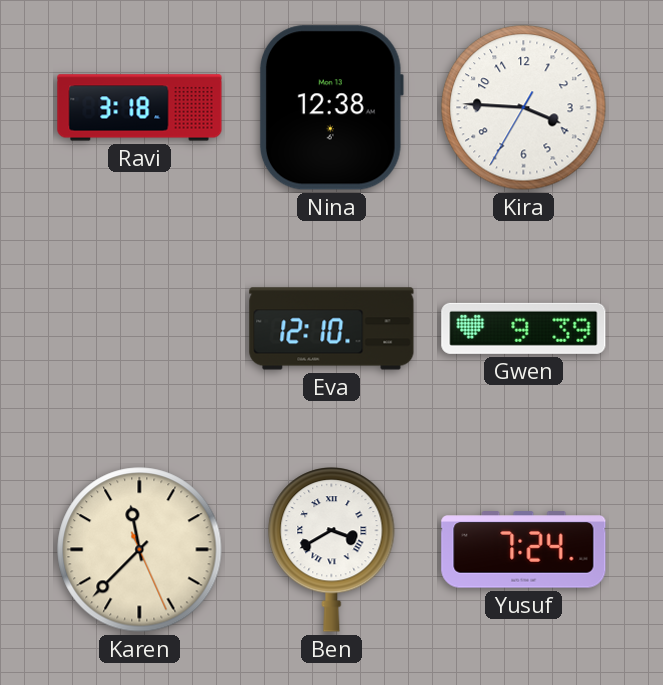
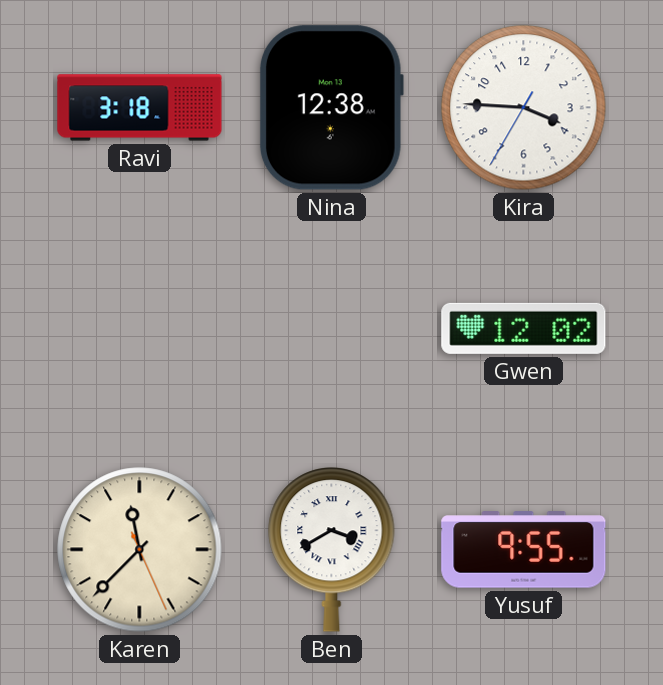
Eva: 12:10 -> none
Gwen: 9:39 -> 12:02
Yusuf: 7:24 -> 9:55
